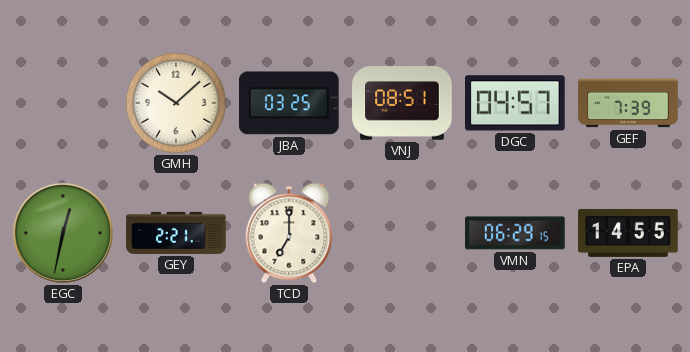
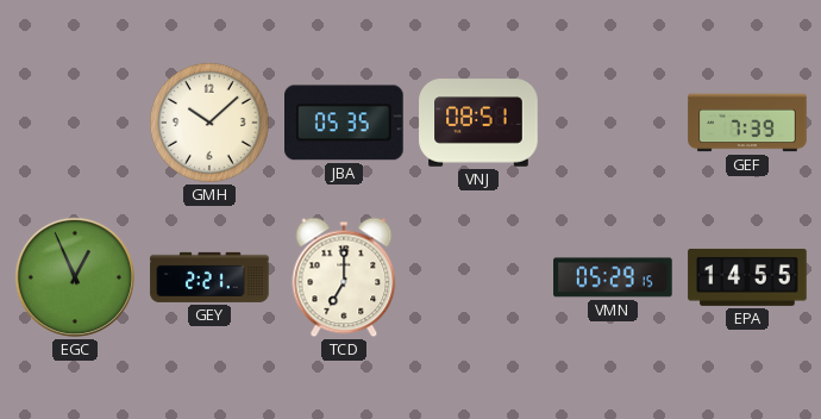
JBA: 03:25 -> 05:35
DGC: 04:57 -> none
EGC: 12:32 -> 12:56
VMN: 06:29 -> 05:29
